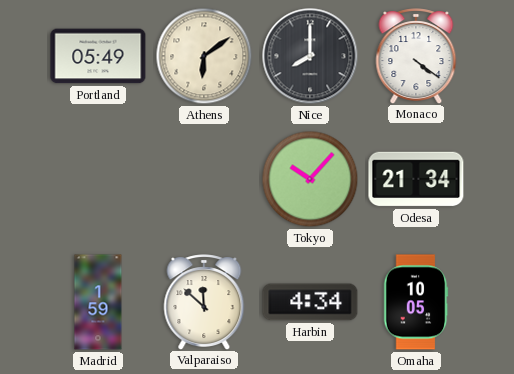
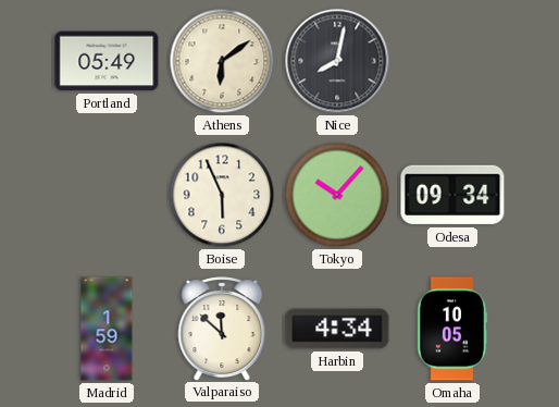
Nice: 8:00 -> 8:02
Monaco: 4:21 -> none
Boise: none -> 5:56
Odesa: 21:34 -> 09:34
